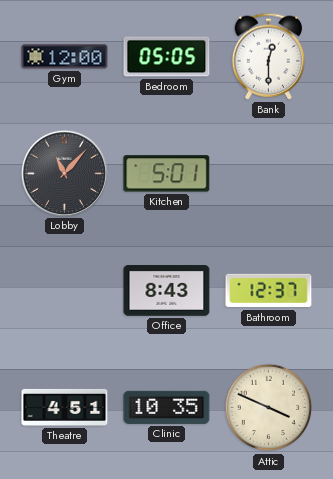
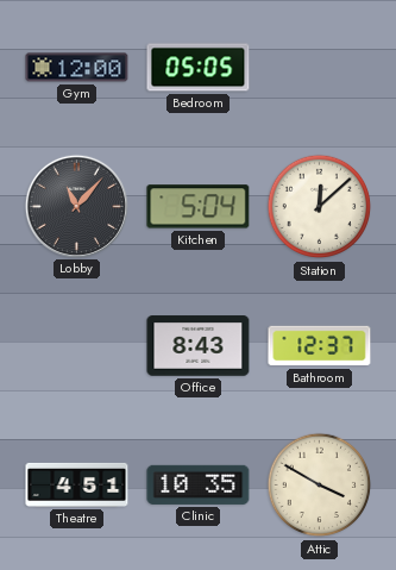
Bank: 12:30 -> none
Kitchen: 5:01 -> 5:04
Station: none -> 12:08
Attic: 3:49 -> 3:50
